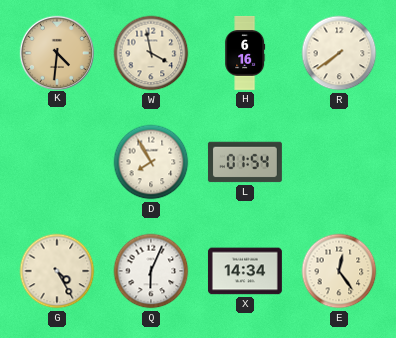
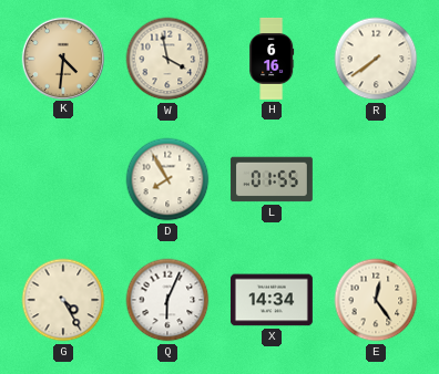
L: 01:54 -> 01:55
